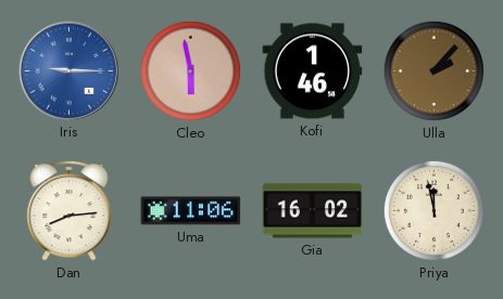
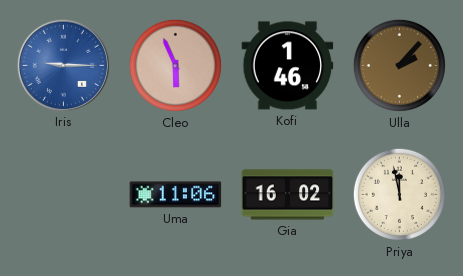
Cleo: 5:58 -> 5:56
Dan: 8:14 -> none
